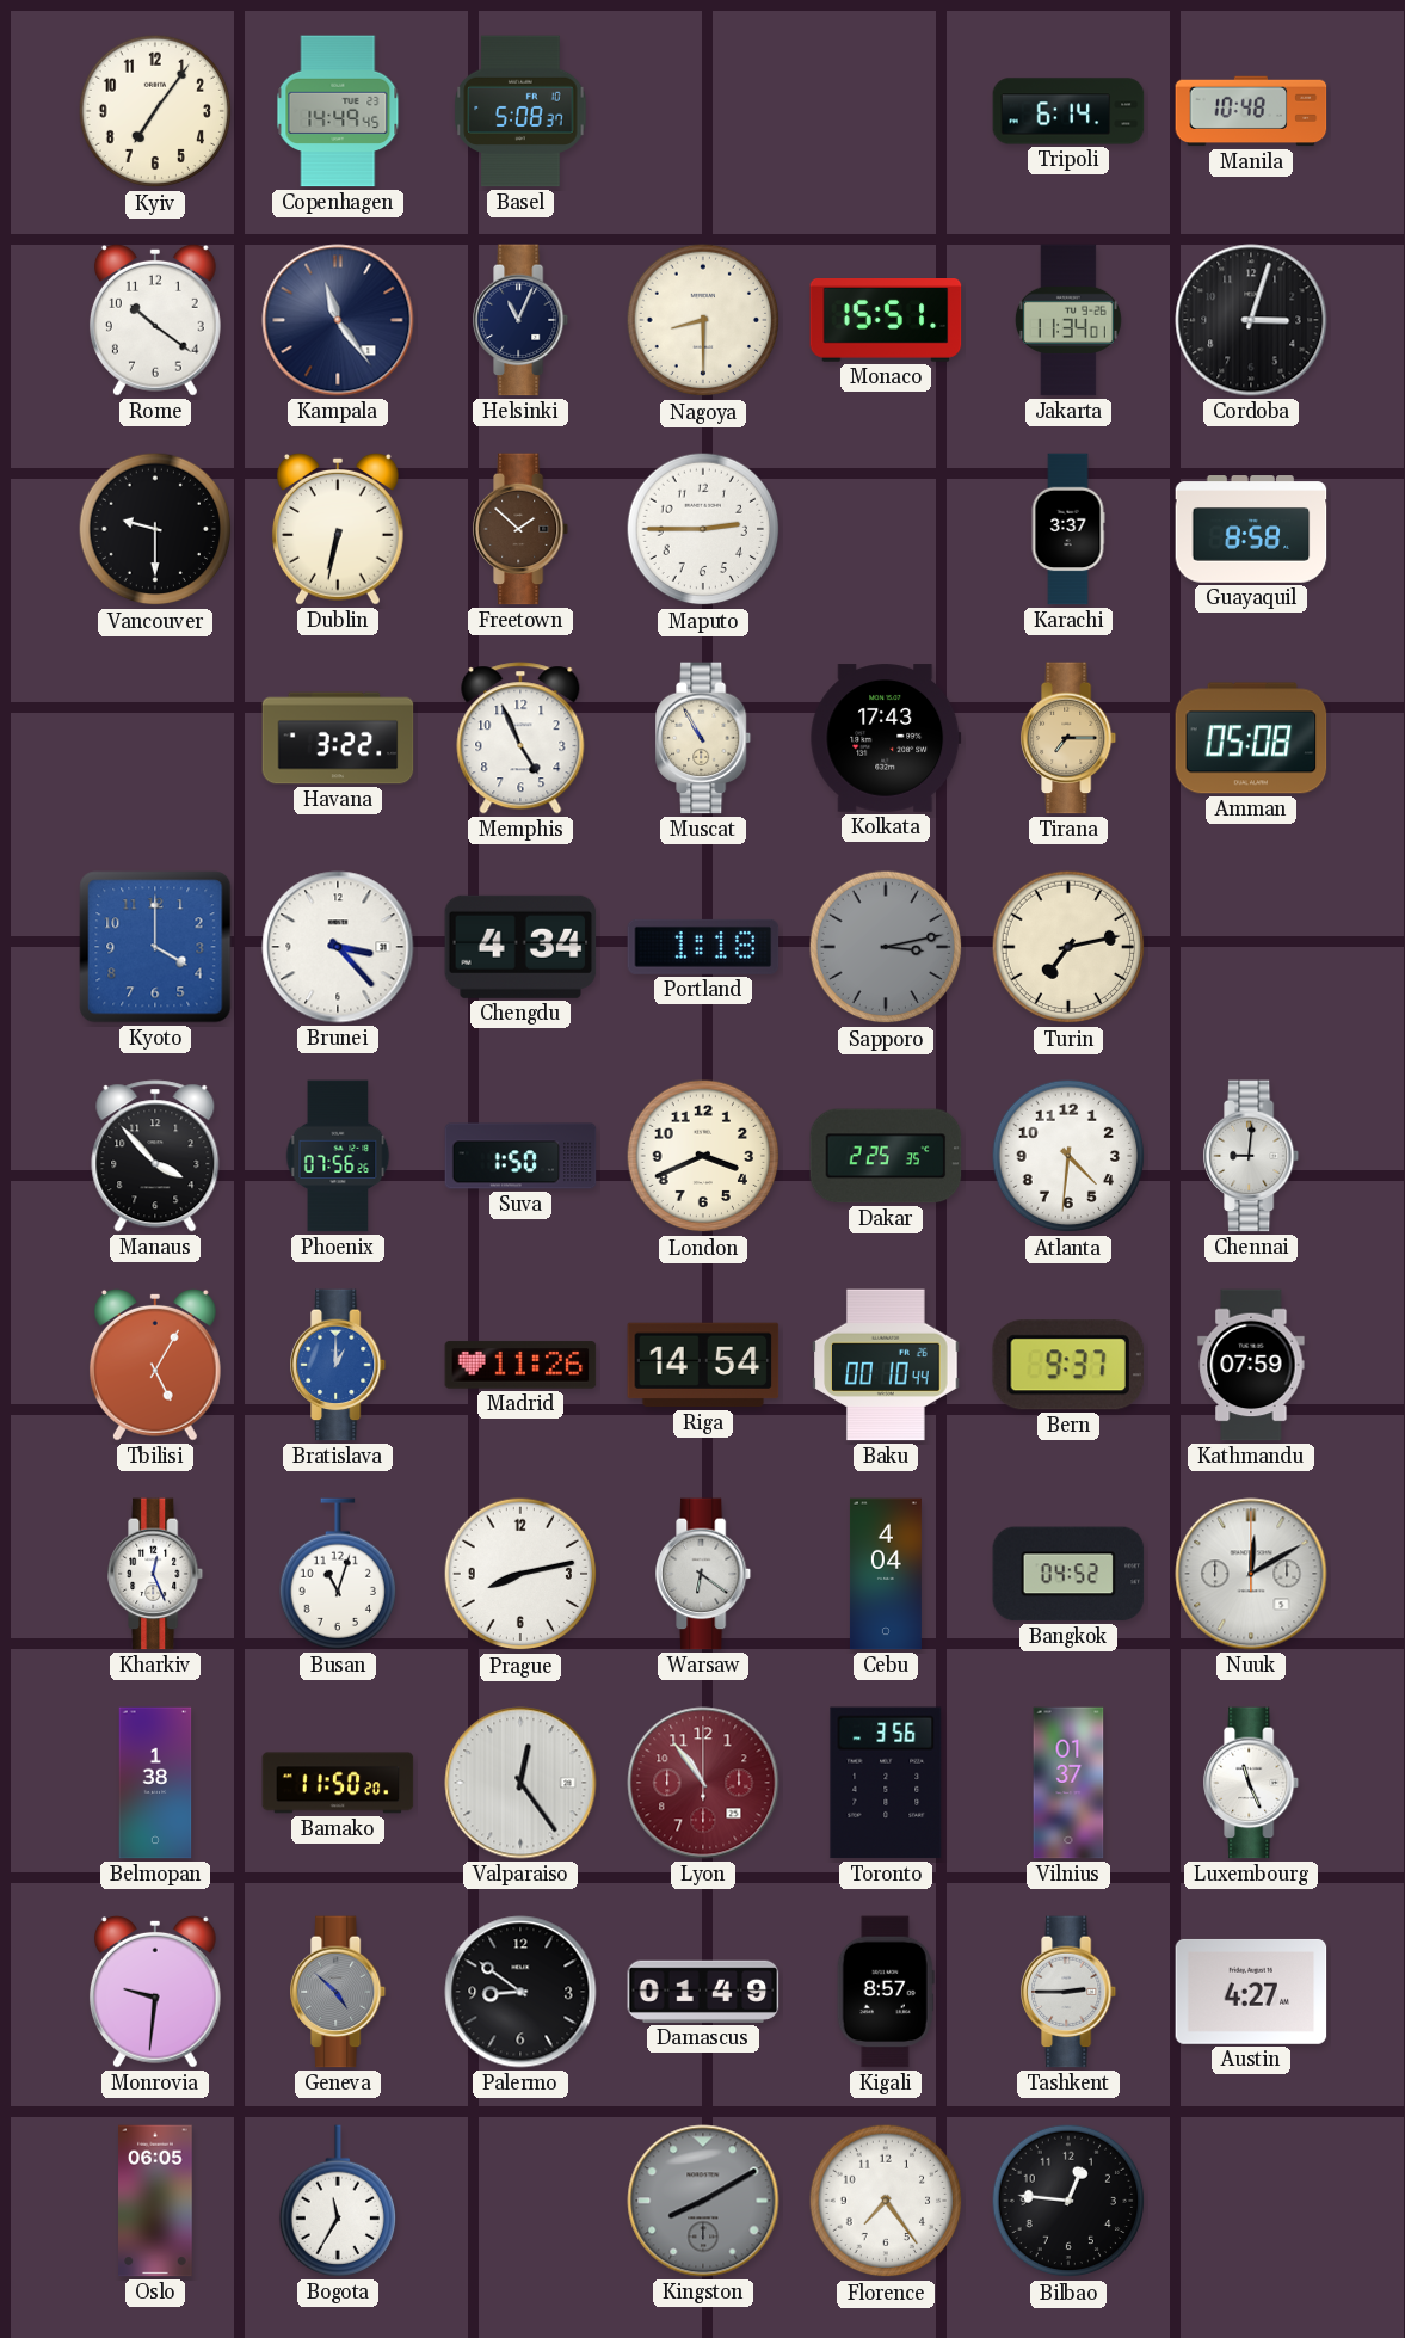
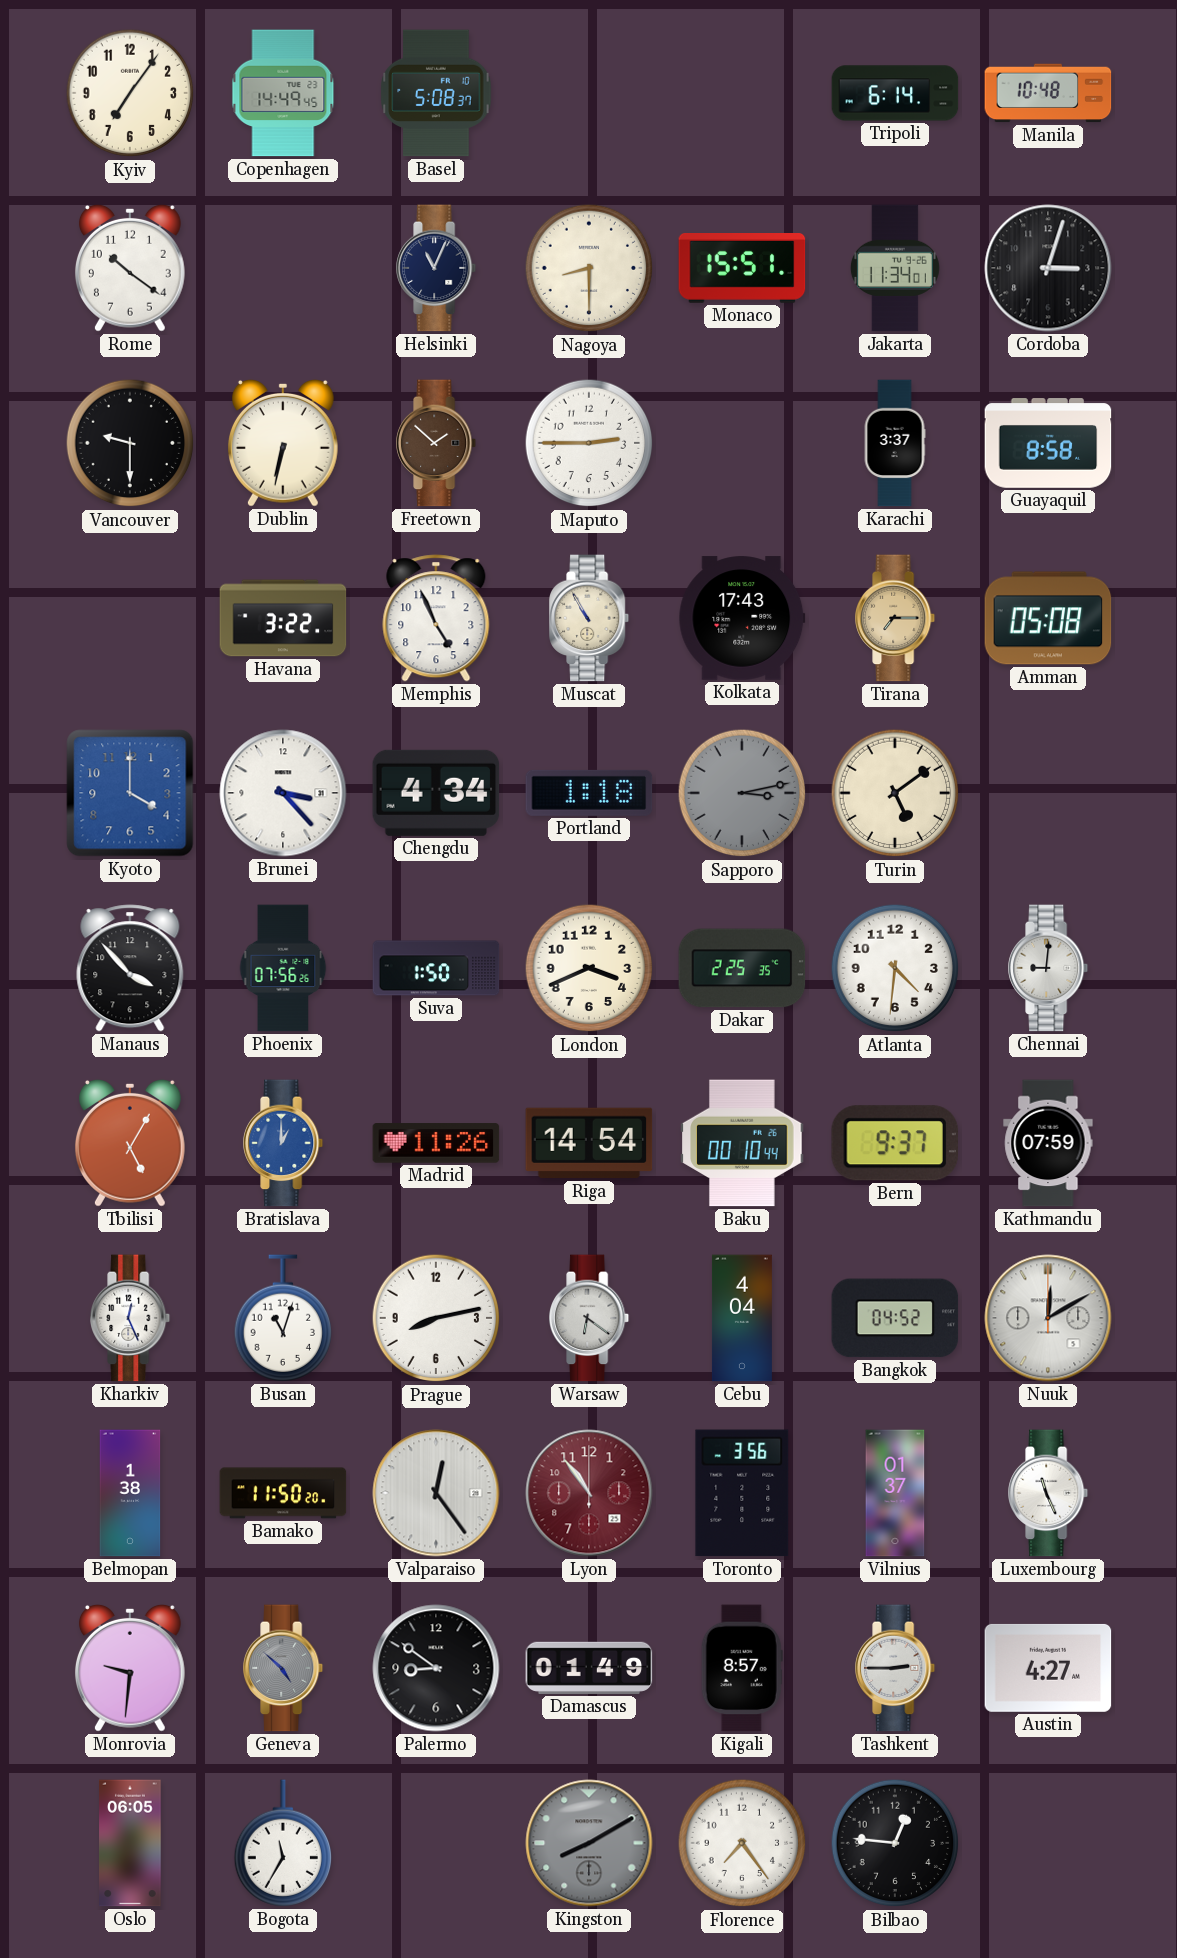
Kampala: 11:24 -> none
Turin: 7:13 -> 5:09
